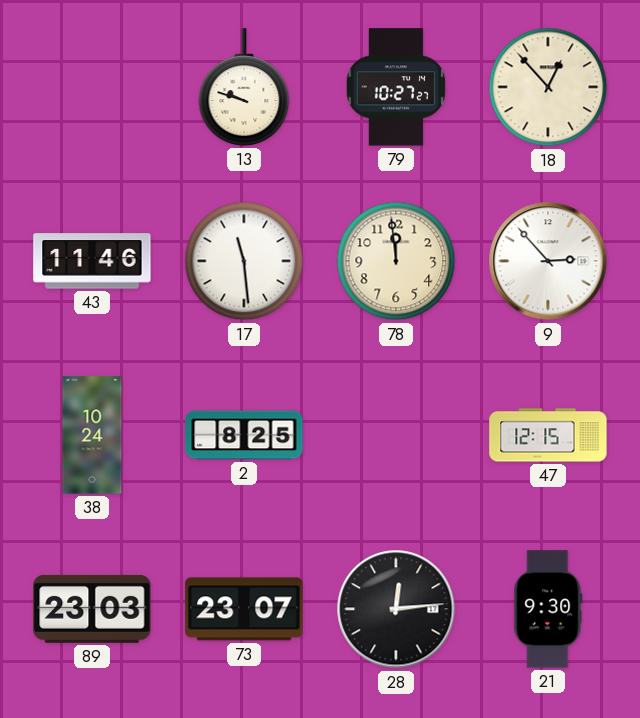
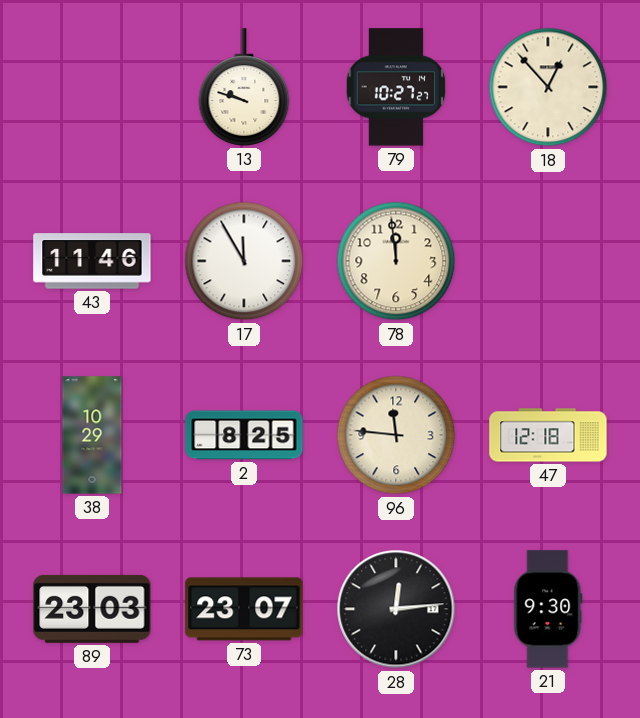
17: 11:29 -> 11:55
9: 2:53 -> none
38: 10:24 -> 10:29
96: none -> 11:46
47: 12:15 -> 12:18
